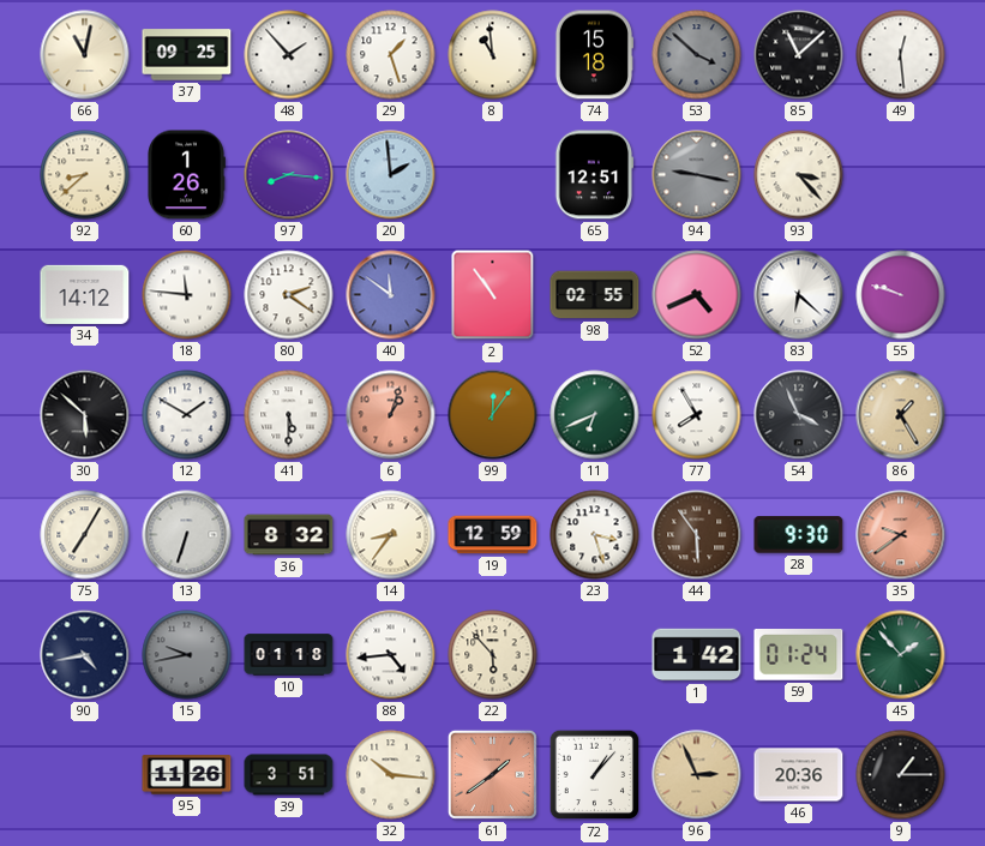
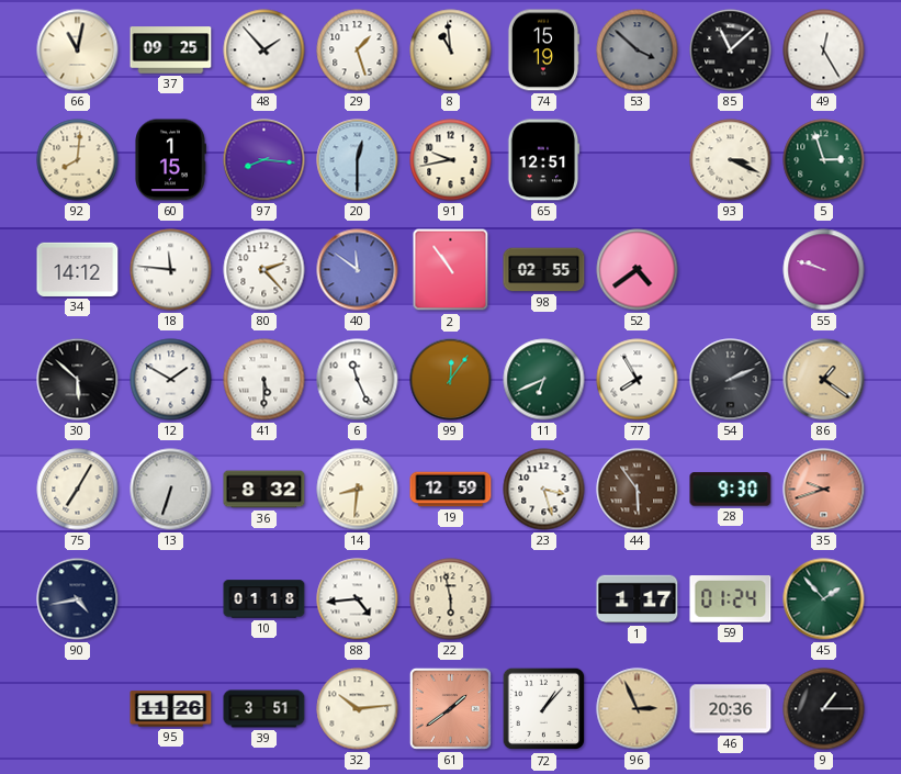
74: 15:18 -> 15:19
49: 12:29 -> 12:25
92: 8:38 -> 8:01
60: 1:26 -> 1:15
20: 1:59 -> 12:30
91: none -> 9:43
94: 9:17 -> none
93: 3:23 -> 3:19
5: none -> 2:57
80: 2:21 -> 2:23
52: 4:41 -> 4:39
83: 6:22 -> none
6: 1:03 -> 11:26
6 dial: salmon -> white
54: 3:56 -> 2:11
86: 1:25 -> 1:21
14: 8:36 -> 8:31
35: 9:39 -> 9:42
15: 9:43 -> none
22: 5:53 -> 5:58
1: 1:42 -> 1:17
32: 10:16 -> 10:14
